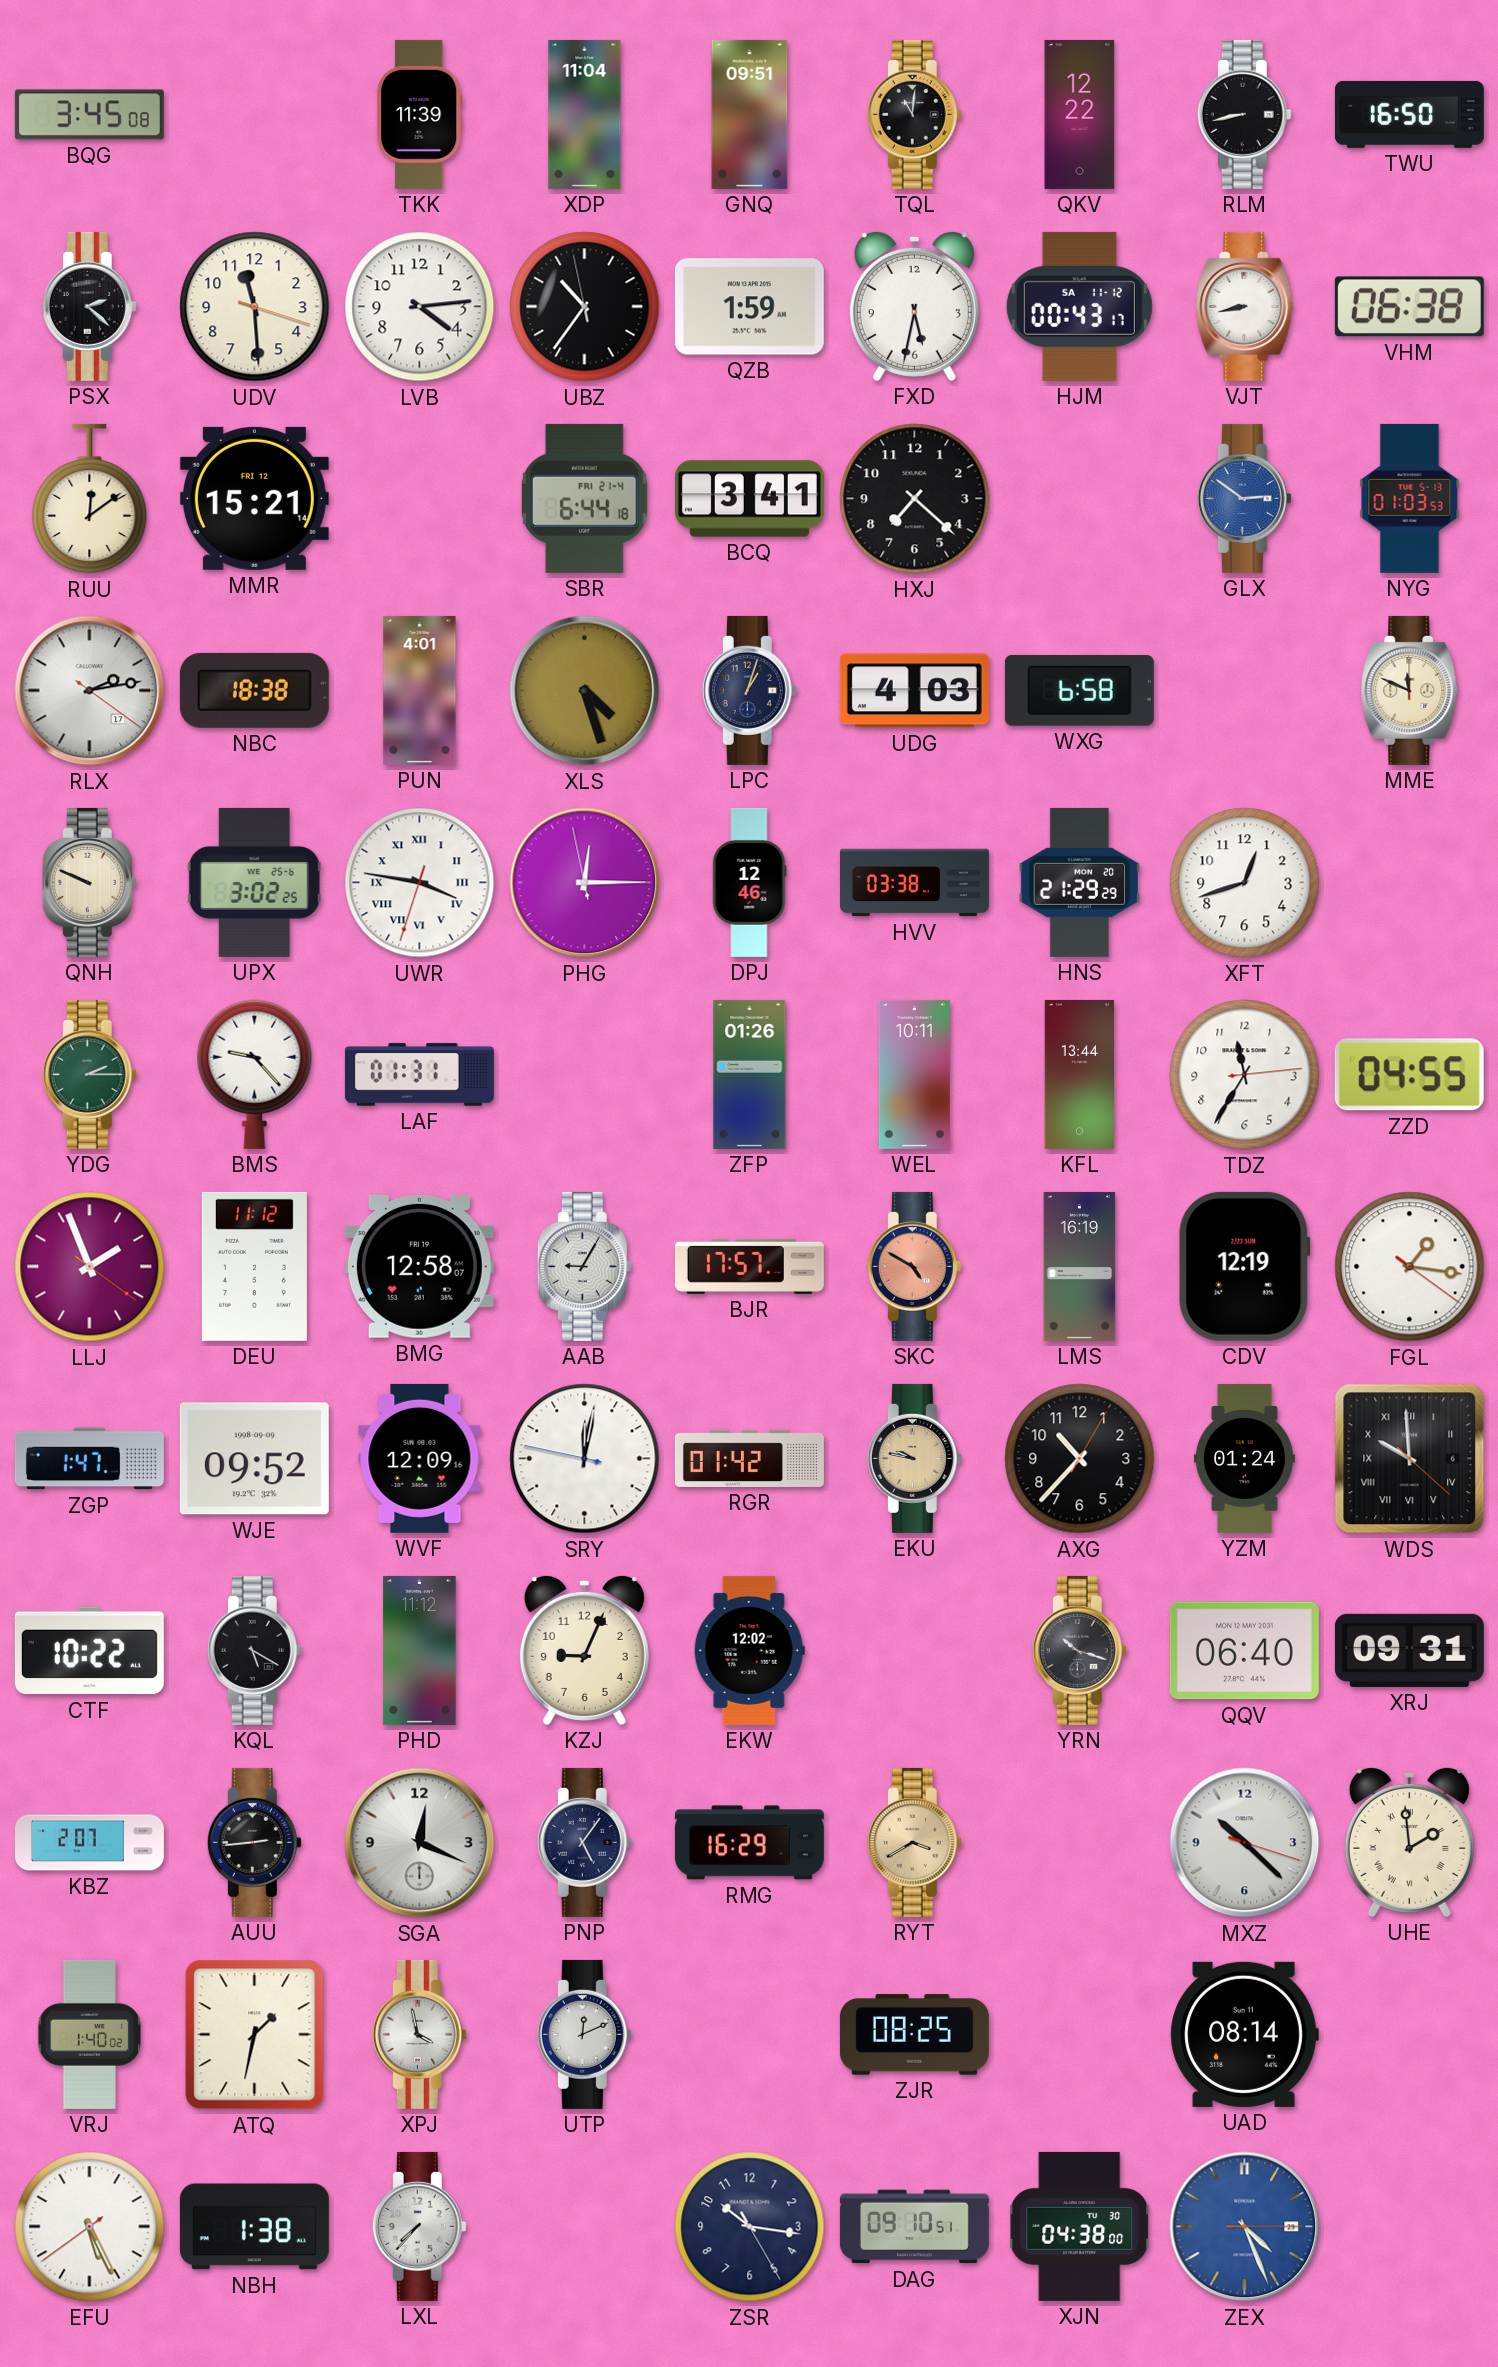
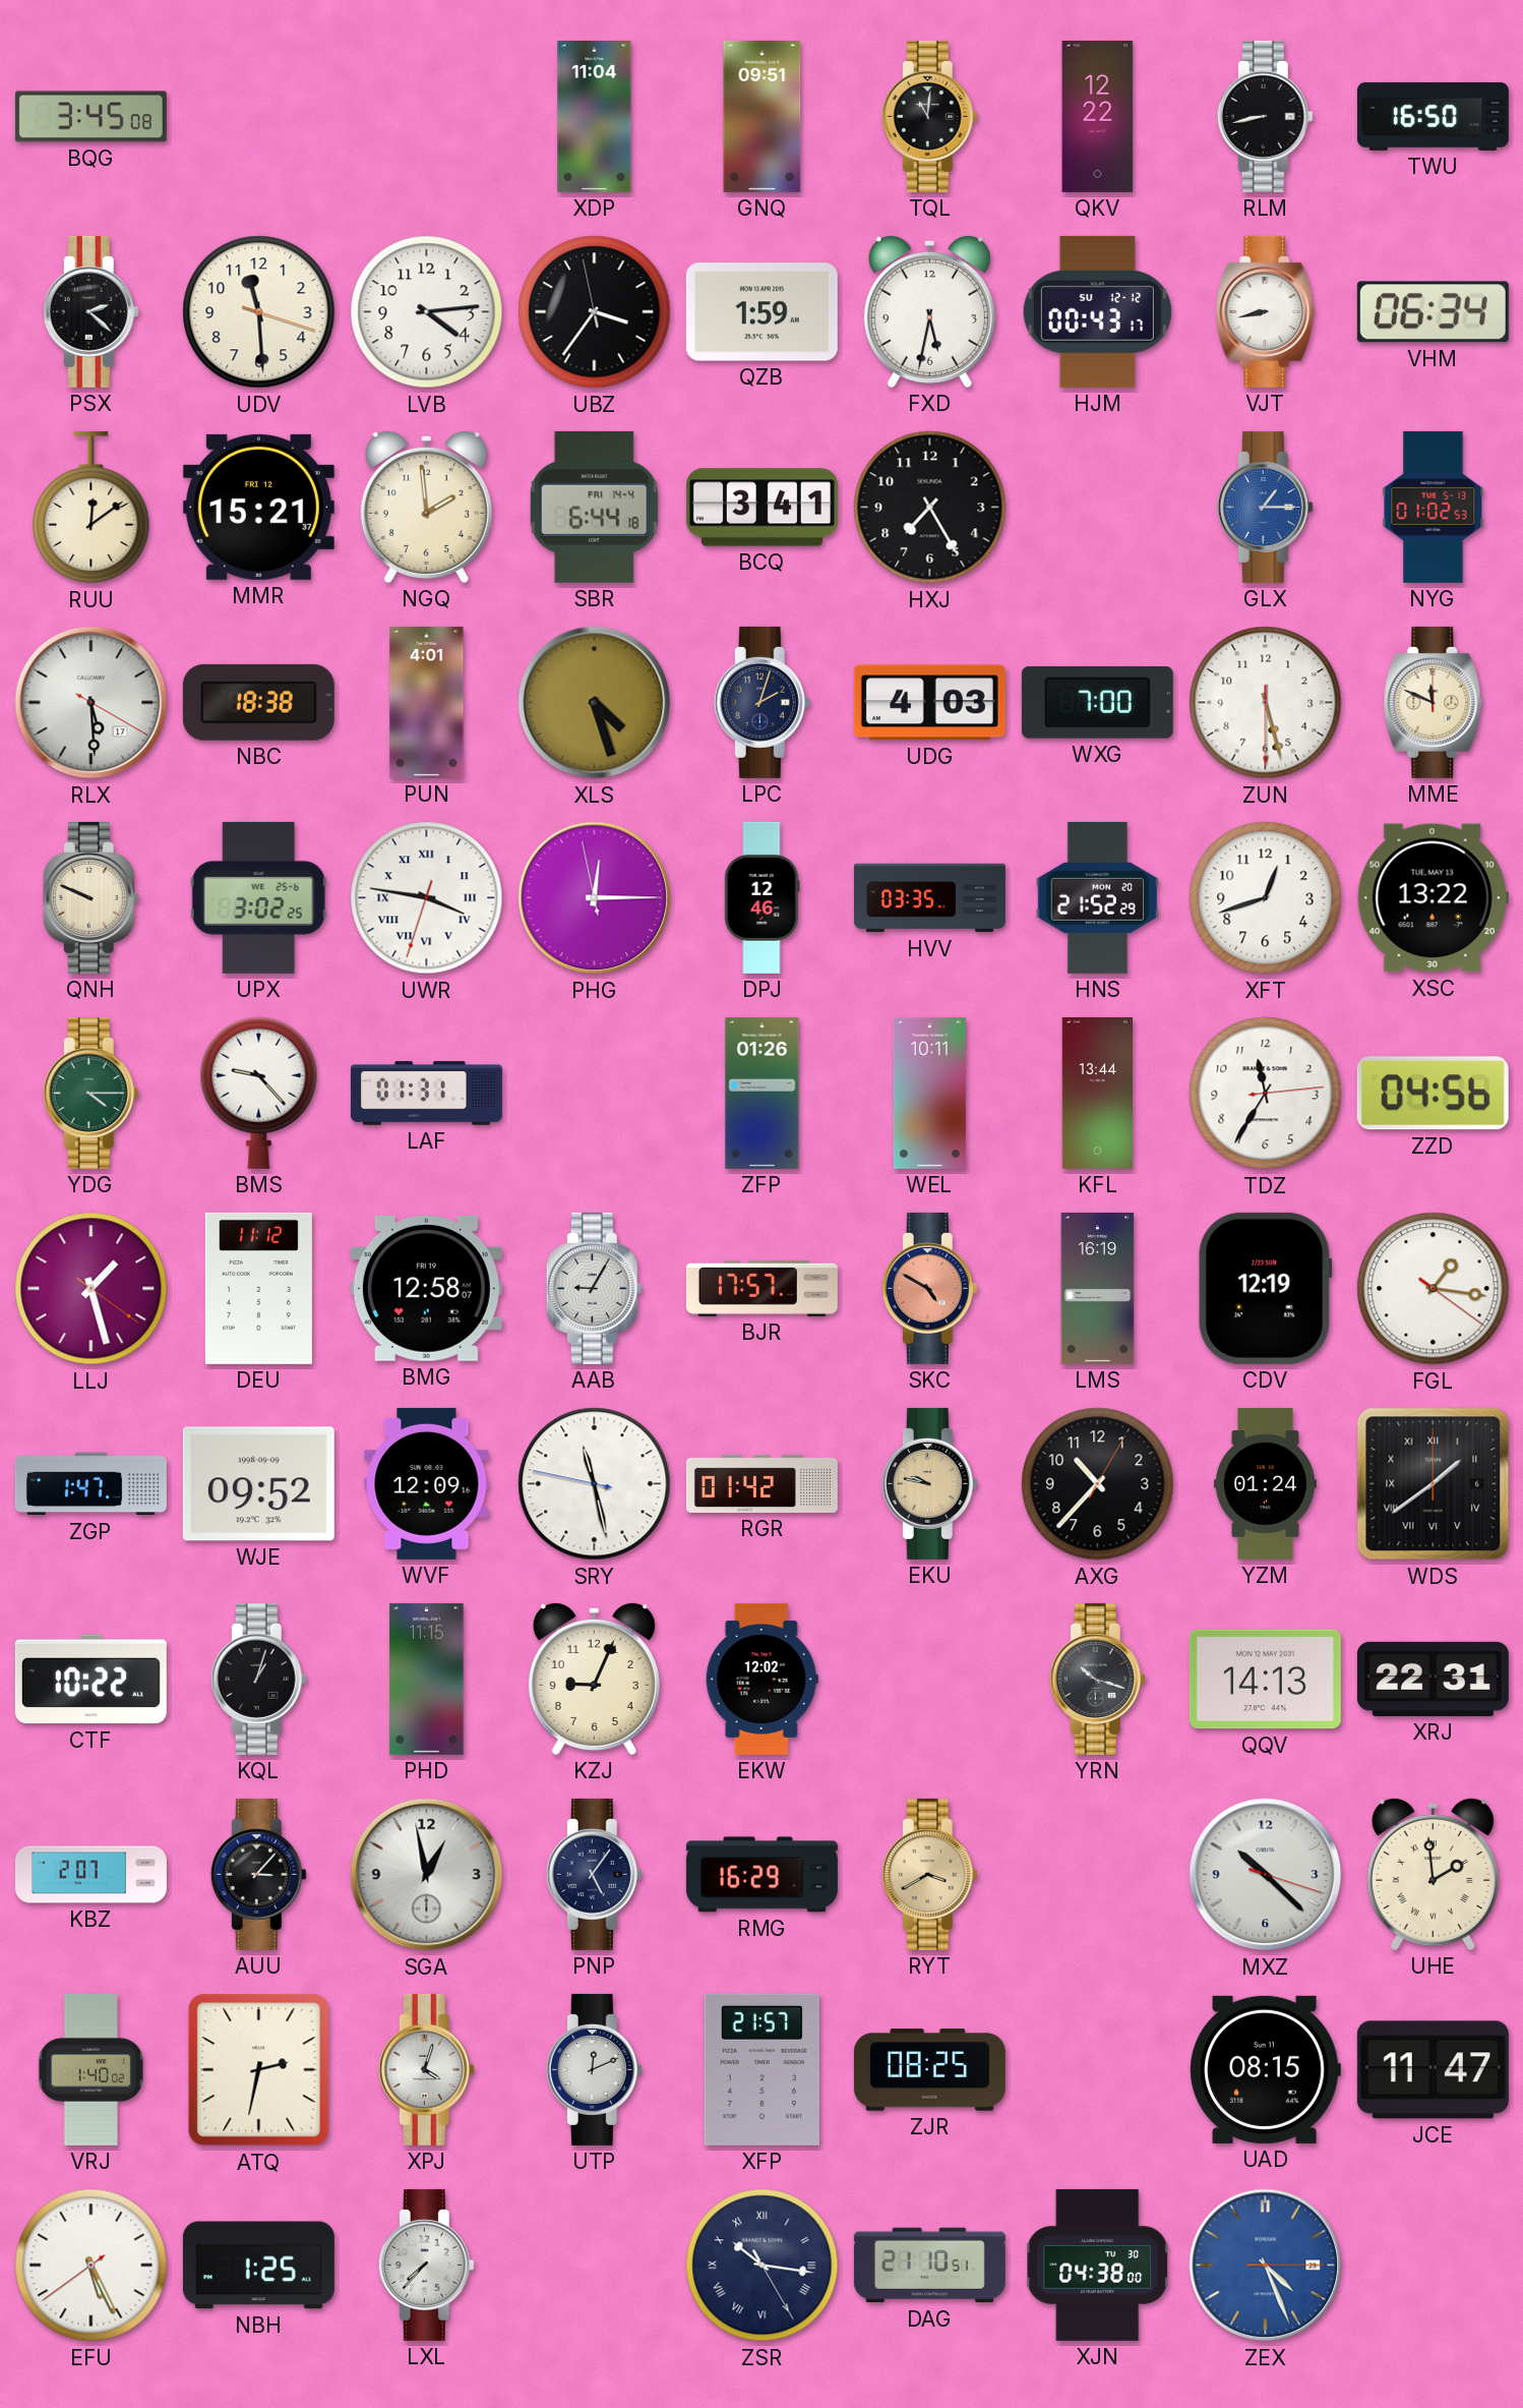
TKK: 11:39 -> none
UBZ: 10:35 -> 3:35
HJM date: SA 11-12 -> SU 12-12
VHM: 06:38 -> 06:34
MMR: 15:21:14 -> 15:21:37
NGQ: none -> 1:59
SBR date: FRI 21-4 -> FRI 14-4
HXJ: 7:22 -> 7:25
GLX: 2:51 -> 1:15
NYG: 01:03 -> 01:02
RLX: 2:13 -> 5:29
LPC: 1:03 -> 2:03
WXG: 6:58 -> 7:00
ZUN: none -> 5:27
HVV: 03:38 -> 03:35
HNS: 21:29 -> 21:52
XSC: none -> 13:22
YDG: 2:15 -> 4:15
ZZD: 04:55 -> 04:56
LLJ: 1:56 -> 1:27
SRY: 12:01 -> 11:27
WDS: 9:59 -> 1:39
KQL: 5:20 -> 1:03
PHD: 11:12 -> 11:15
QQV: 06:40 -> 14:13
XRJ: 09:31 -> 22:31
AUU: 2:44 -> 3:07
SGA: 12:19 -> 12:58
ATQ: 1:32 -> 2:32
XPJ: 3:58 -> 4:03
XFP: none -> 21:57
UAD: 08:14 -> 08:15
JCE: none -> 11:47
NBH: 1:38 -> 1:25
ZSR numerals: Arabic -> Roman
DAG: 09:10 -> 21:10
